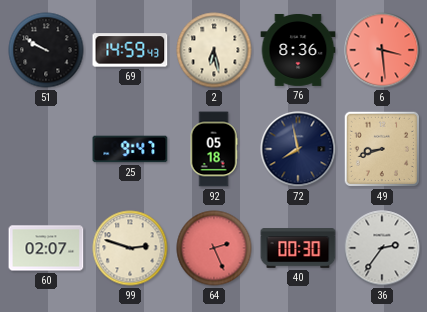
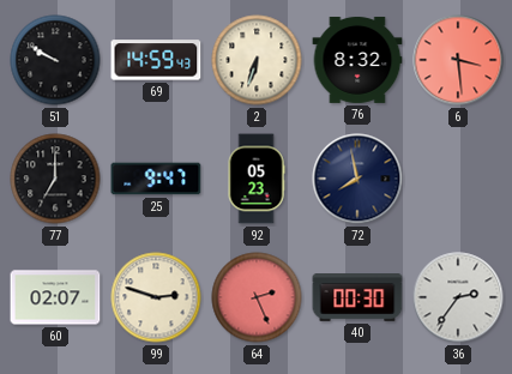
2: 6:28 -> 6:33
76: 8:36 -> 8:32
77: none -> 7:00
92: 05:18 -> 05:23
49: 8:42 -> none
